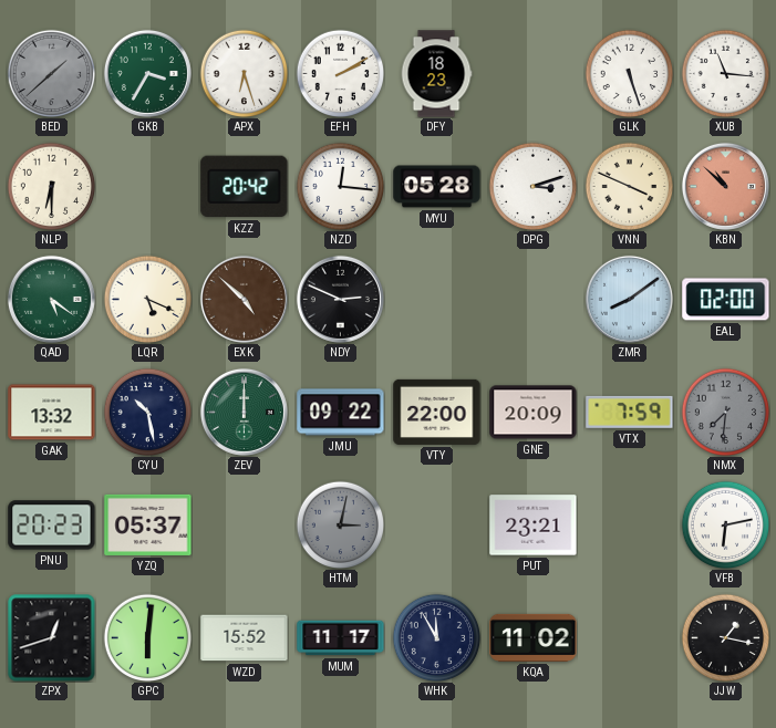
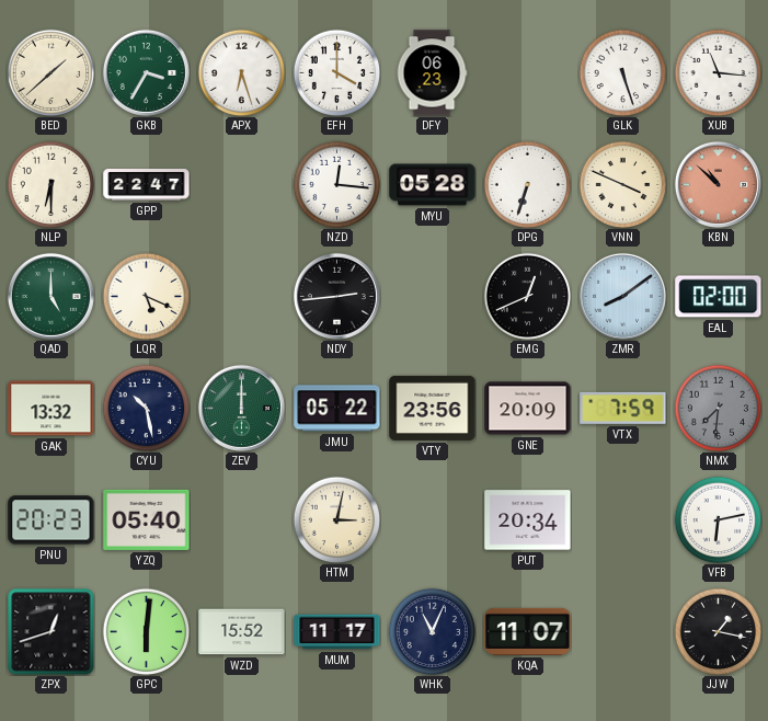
BED dial: grey -> cream
EFH: 2:10 -> 4:00
DFY: 18:23 -> 06:23
GPP: none -> 22:47
KZZ: 20:42 -> none
DPG: 3:12 -> 6:33
QAD: 5:21 -> 5:00
EXK: 4:52 -> none
NDY: 2:49 -> 2:44
EMG: none -> 12:41
JMU: 09:22 -> 05:22
VTY: 22:00 -> 23:56
YZQ: 05:37 -> 05:40
HTM dial: grey -> cream
PUT: 23:21 -> 20:34
WHK: 11:55 -> 11:04
KQA: 11:02 -> 11:07
